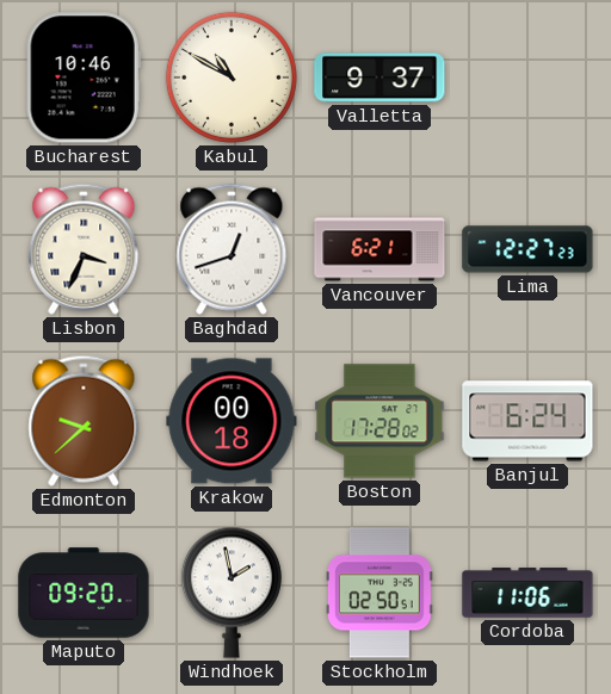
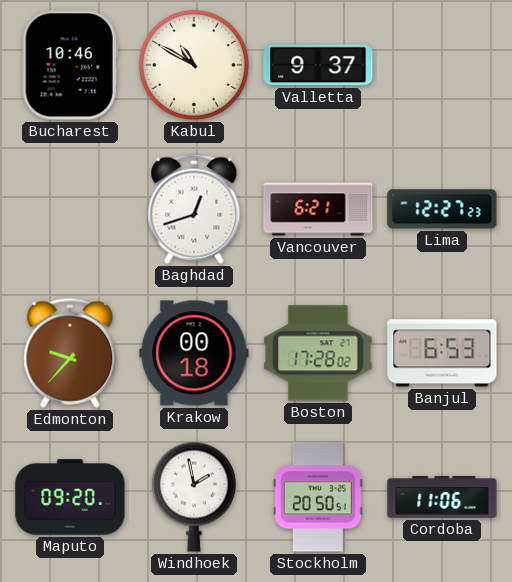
Lisbon: 3:34 -> none
Edmonton: 9:38 -> 9:37
Banjul: 6:24 -> 6:53
Stockholm: 02:50 -> 20:50
